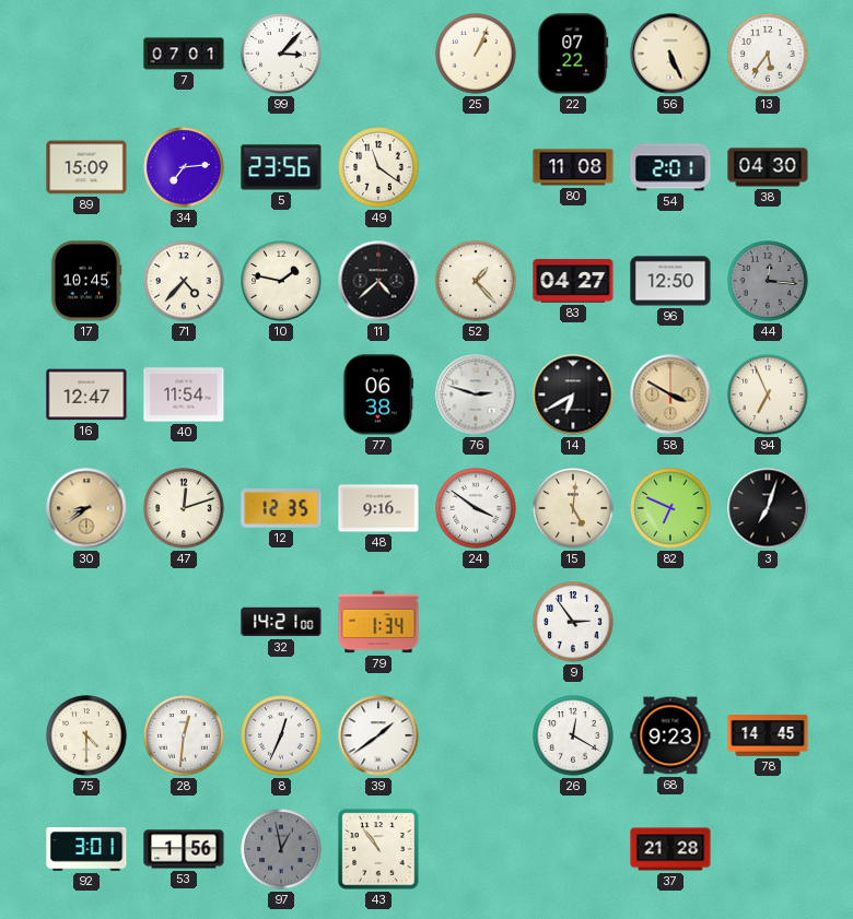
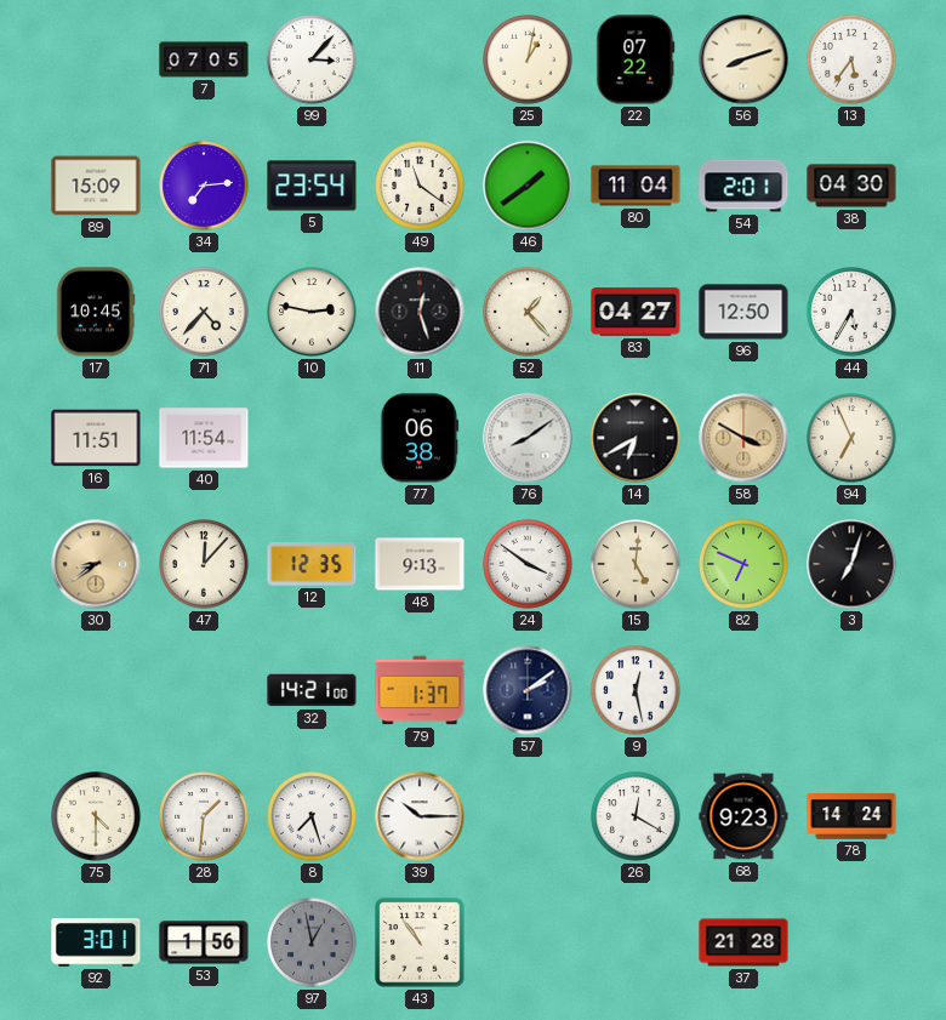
7: 07:01 -> 07:05
25: 1:04 -> 1:02
56: 5:26 -> 8:12
5: 23:56 -> 23:54
46: none -> 1:39
80: 11:08 -> 11:04
10: 1:47 -> 2:47
11: 4:38 -> 12:27
44: 12:16 -> 5:35
44 dial: grey -> white
16: 12:47 -> 11:51
76: 2:48 -> 8:09
47: 12:12 -> 12:07
48: 9:16 -> 9:13
79: 1:34 -> 1:37
57: none -> 2:09
9: 2:54 -> 12:28
28: 12:31 -> 1:31
8: 12:34 -> 7:27
39: 1:39 -> 10:15
78: 14:45 -> 14:24
